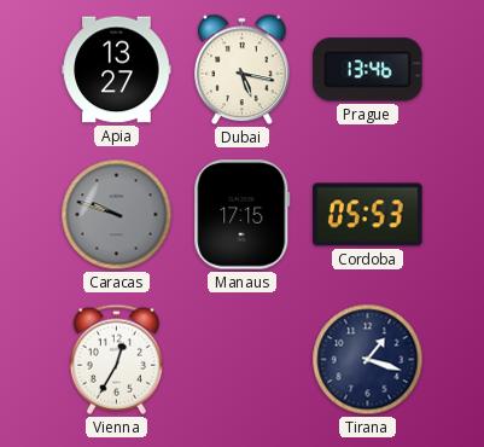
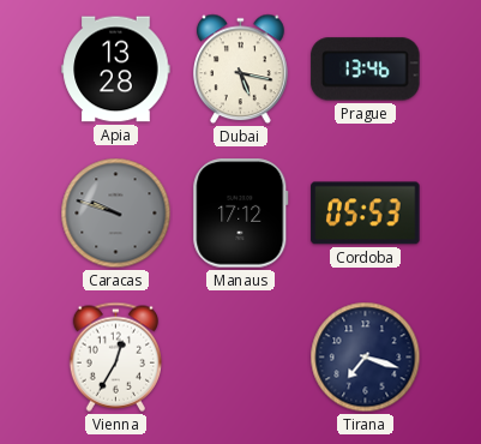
Apia: 13:27 -> 13:28
Manaus: 17:15 -> 17:12
Tirana: 1:18 -> 7:18
